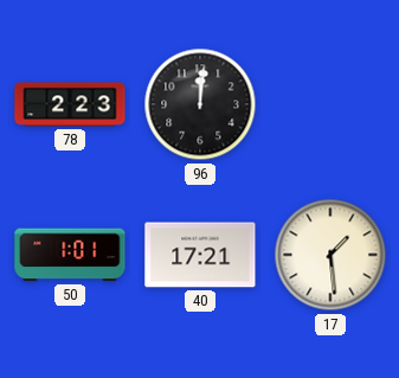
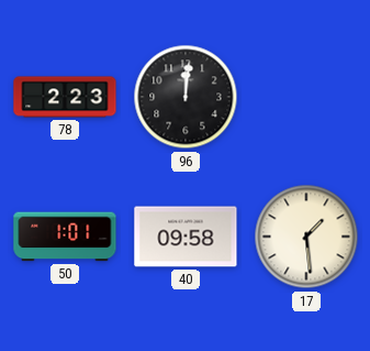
40: 17:21 -> 09:58
